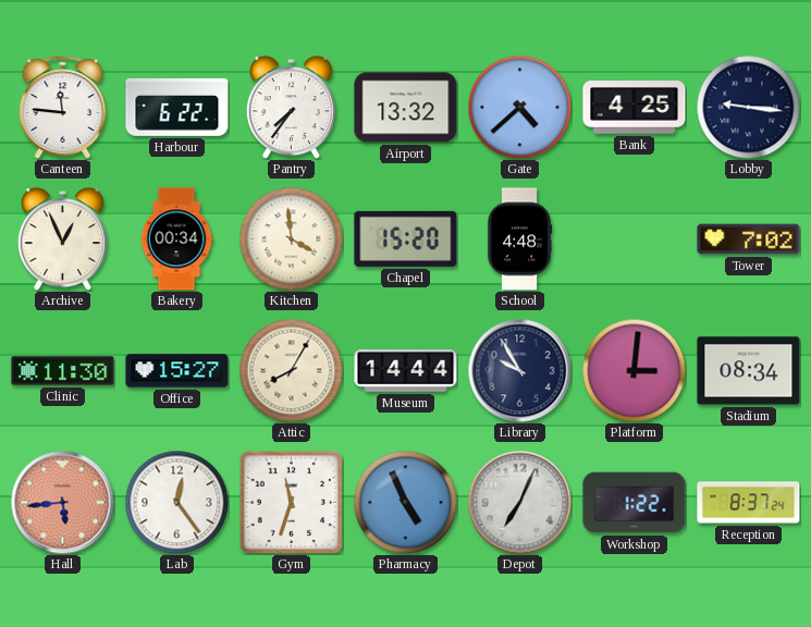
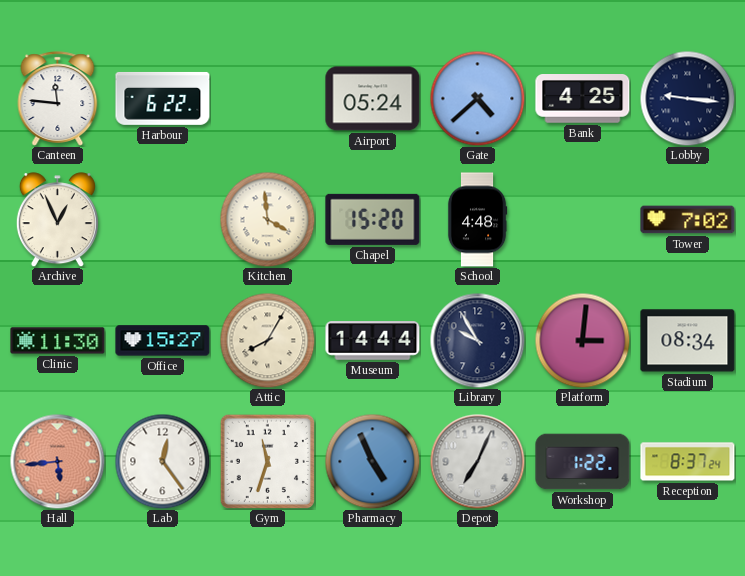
Pantry: 7:36 -> none
Airport: 13:32 -> 05:24
Bakery: 00:34 -> none
